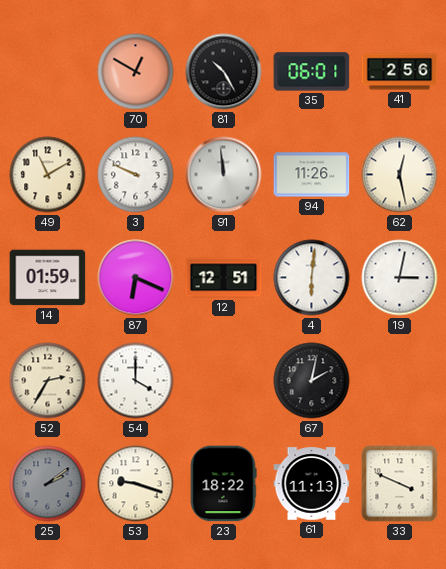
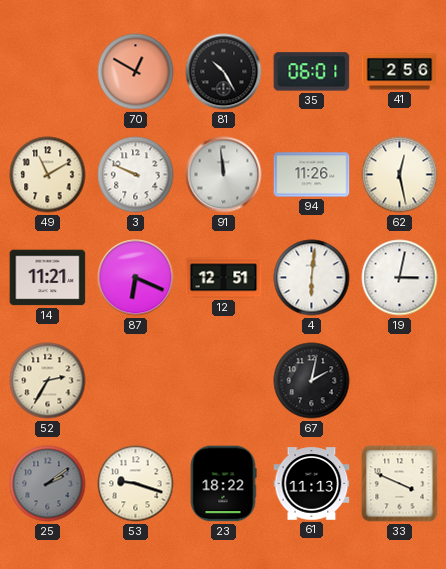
14: 01:59 -> 11:21
54: 4:00 -> none
